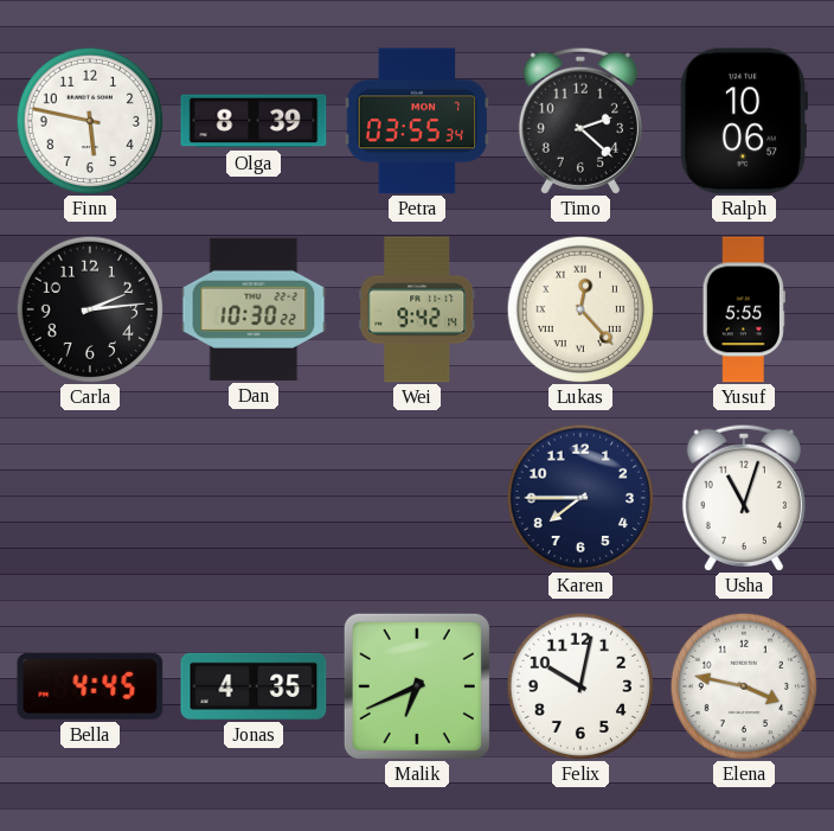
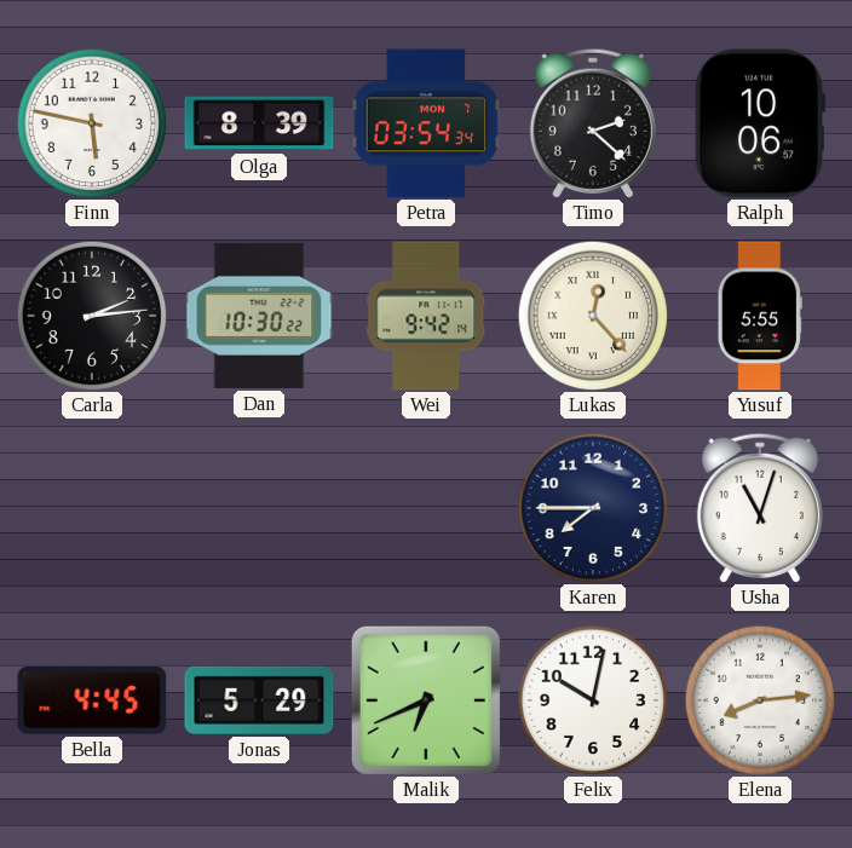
Petra: 03:55 -> 03:54
Jonas: 4:35 -> 5:29
Elena: 3:47 -> 8:14
